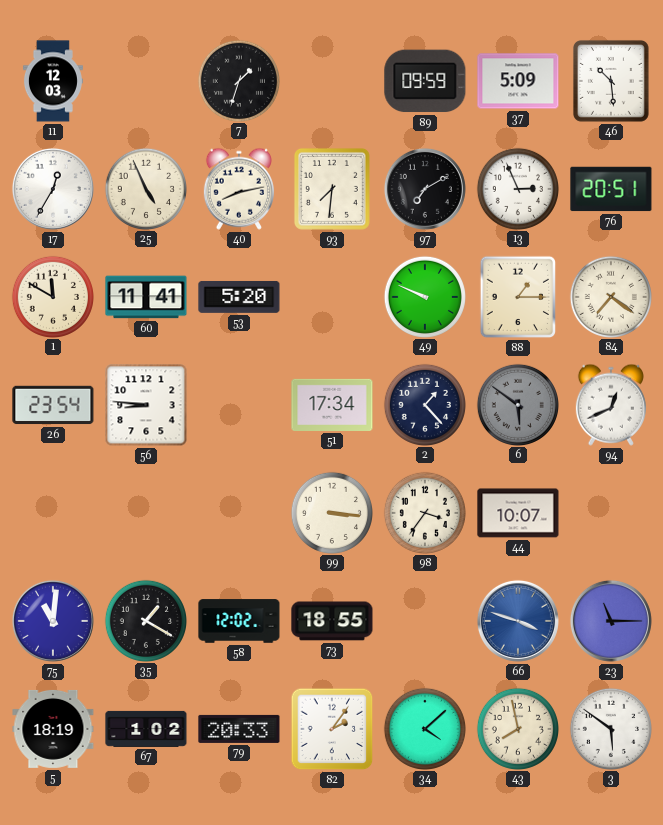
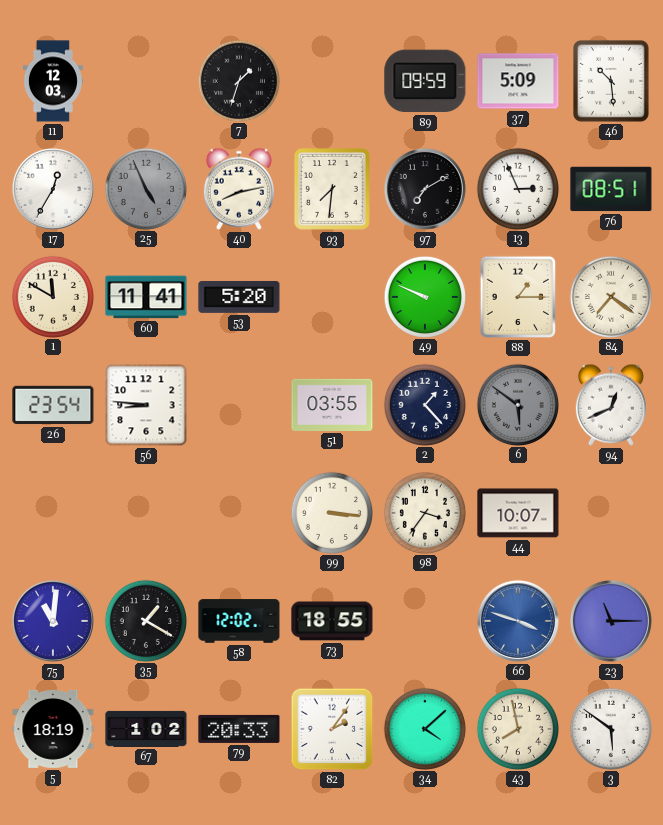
25 dial: cream -> grey
76: 20:51 -> 08:51
51: 17:34 -> 03:55
